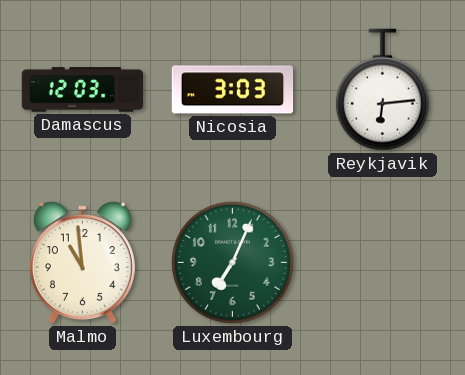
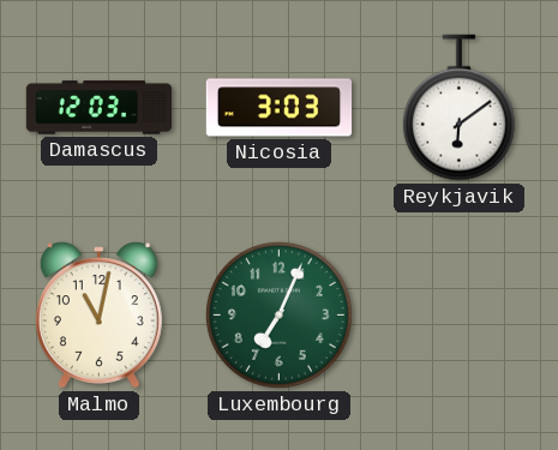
Reykjavik: 6:14 -> 6:09
Malmo: 10:59 -> 11:02
